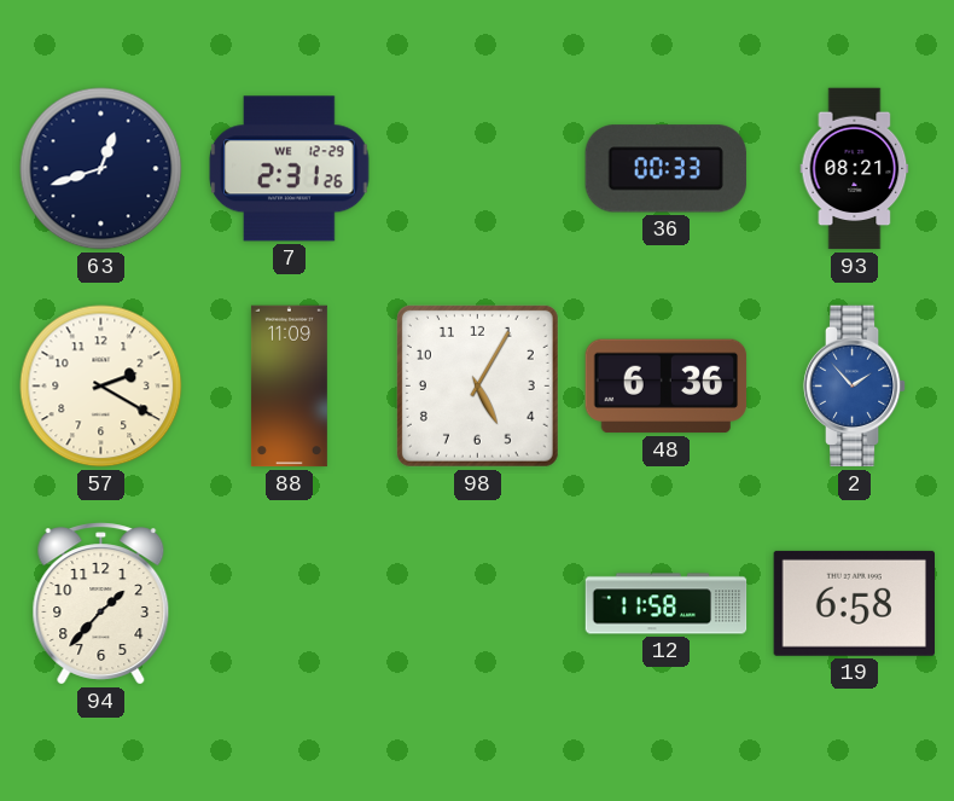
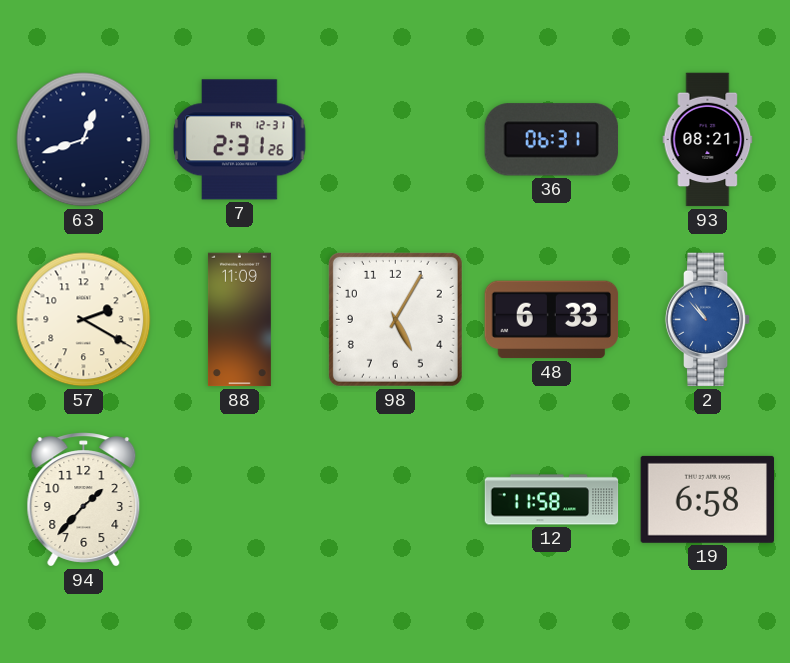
7 date: WE 12-29 -> FR 12-31
36: 00:33 -> 06:31
48: 6:36 -> 6:33
2: 1:53 -> 10:53
